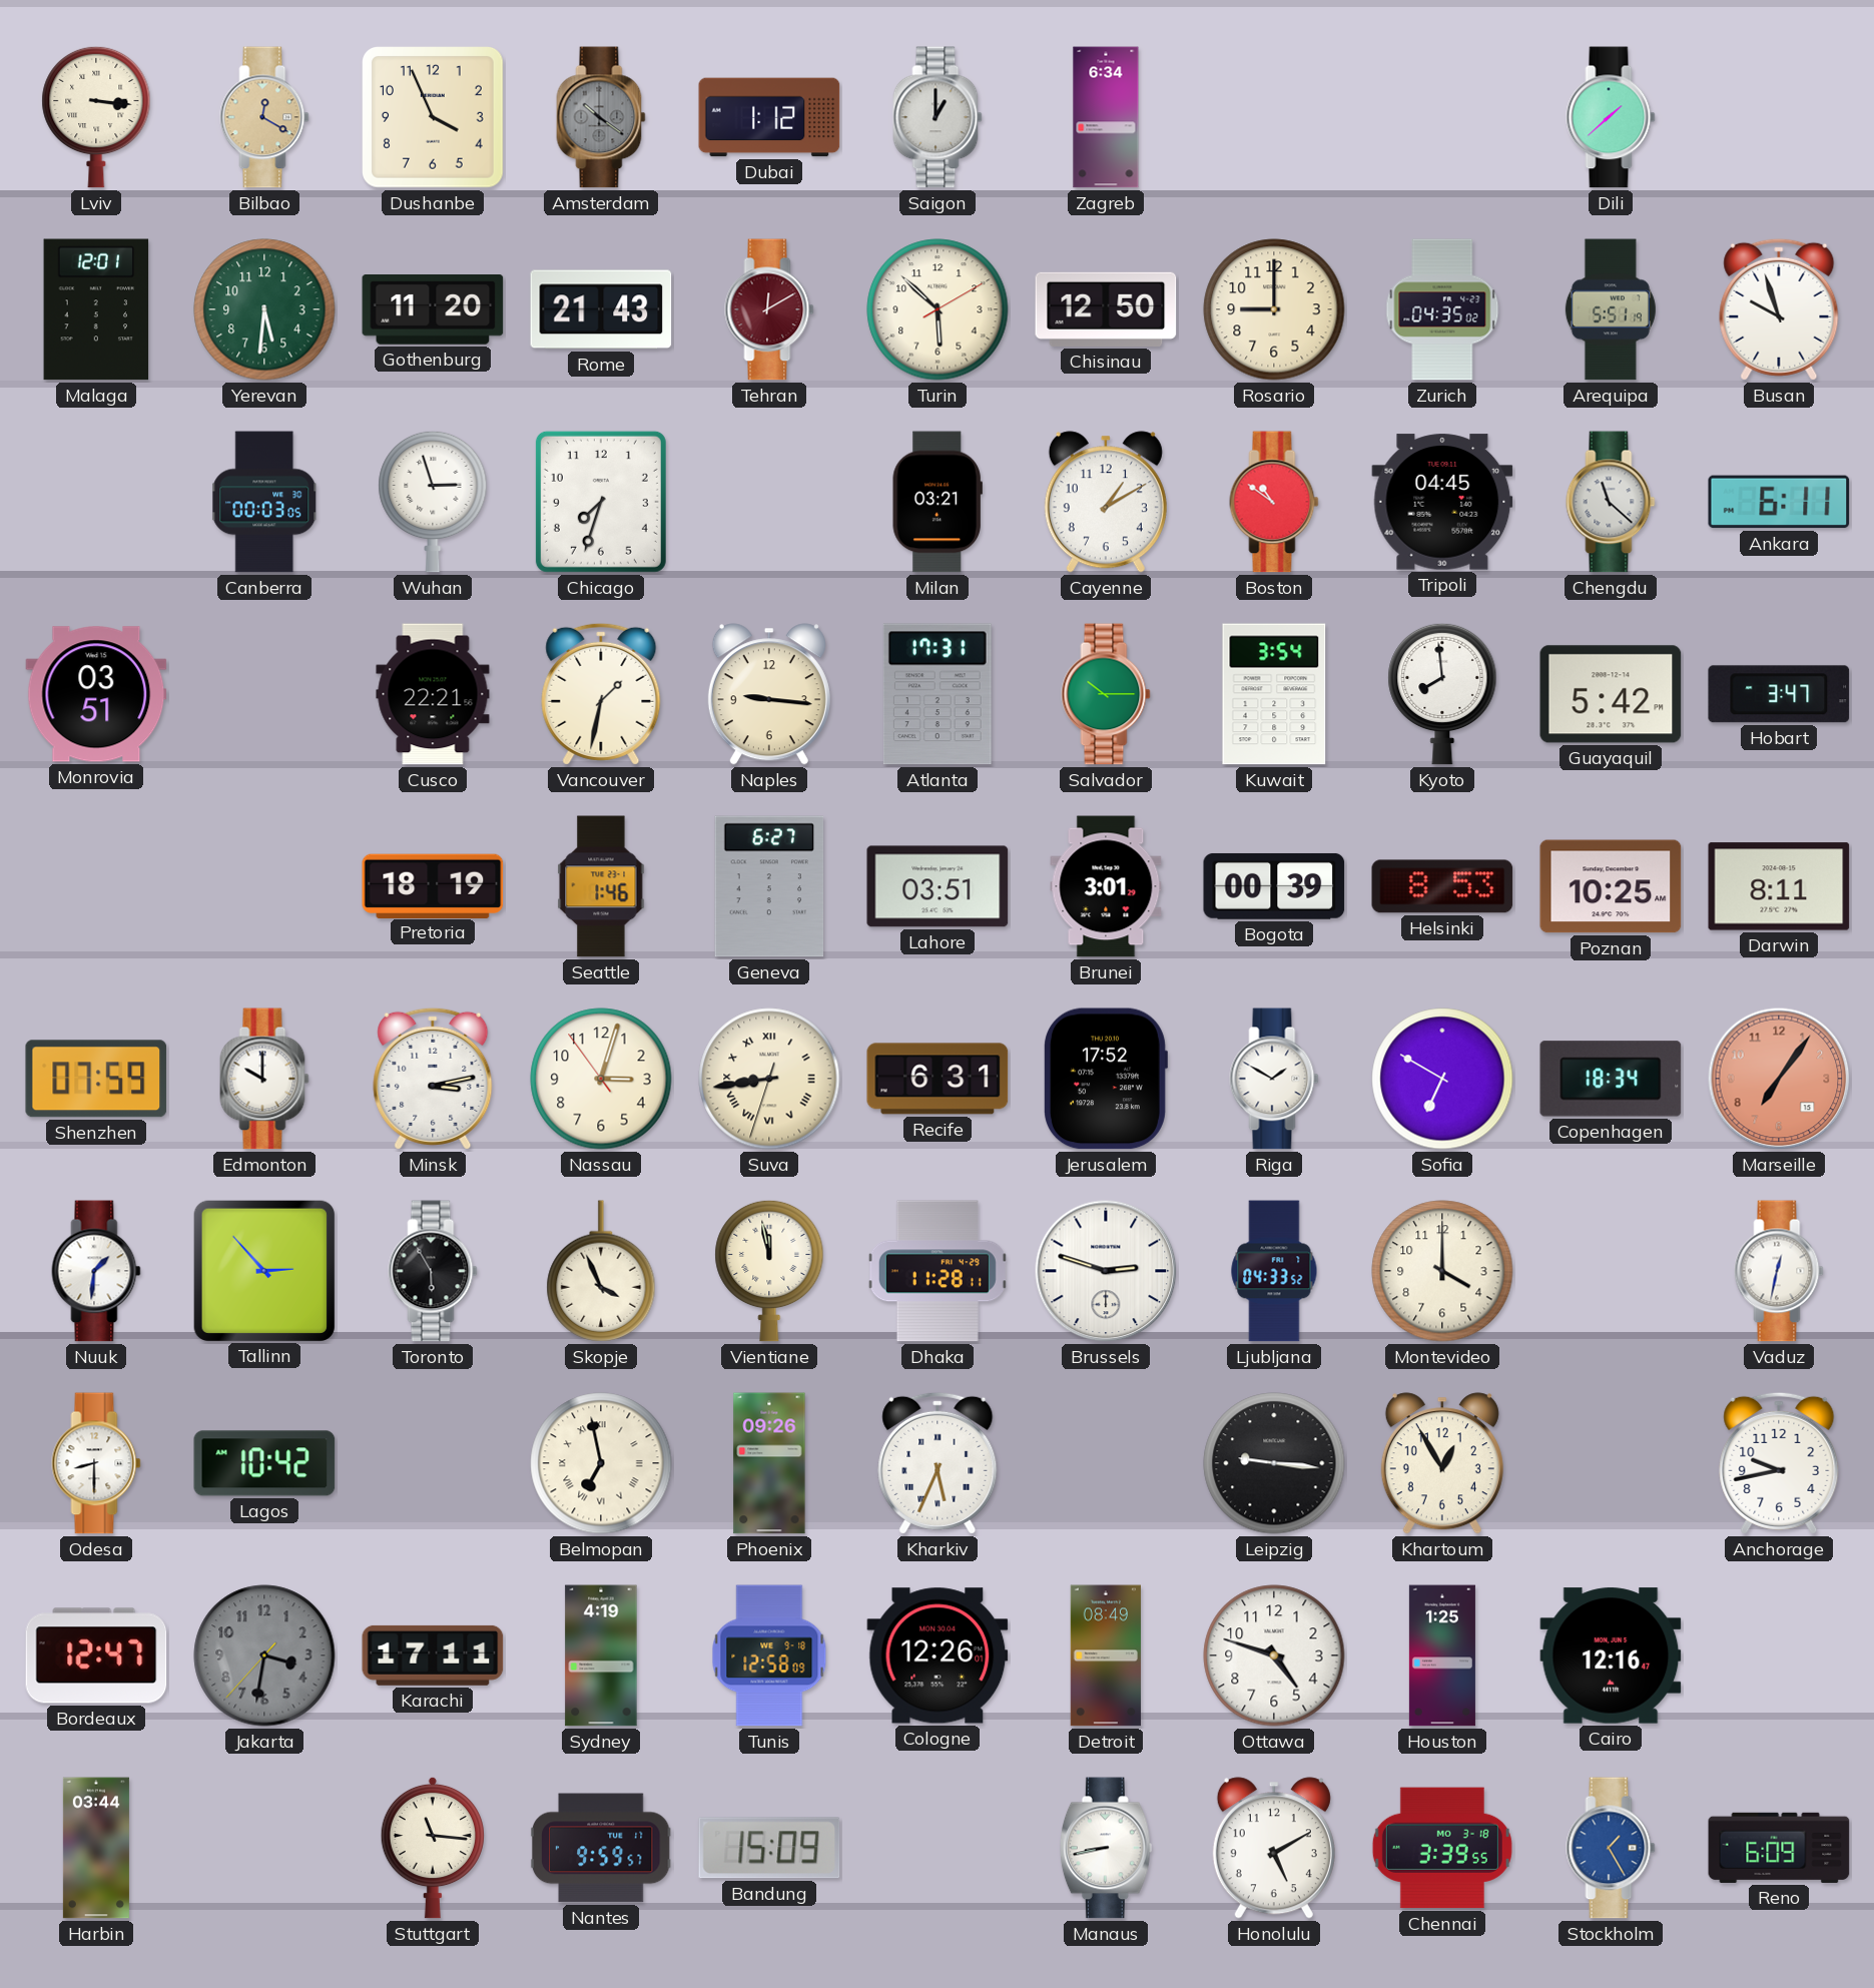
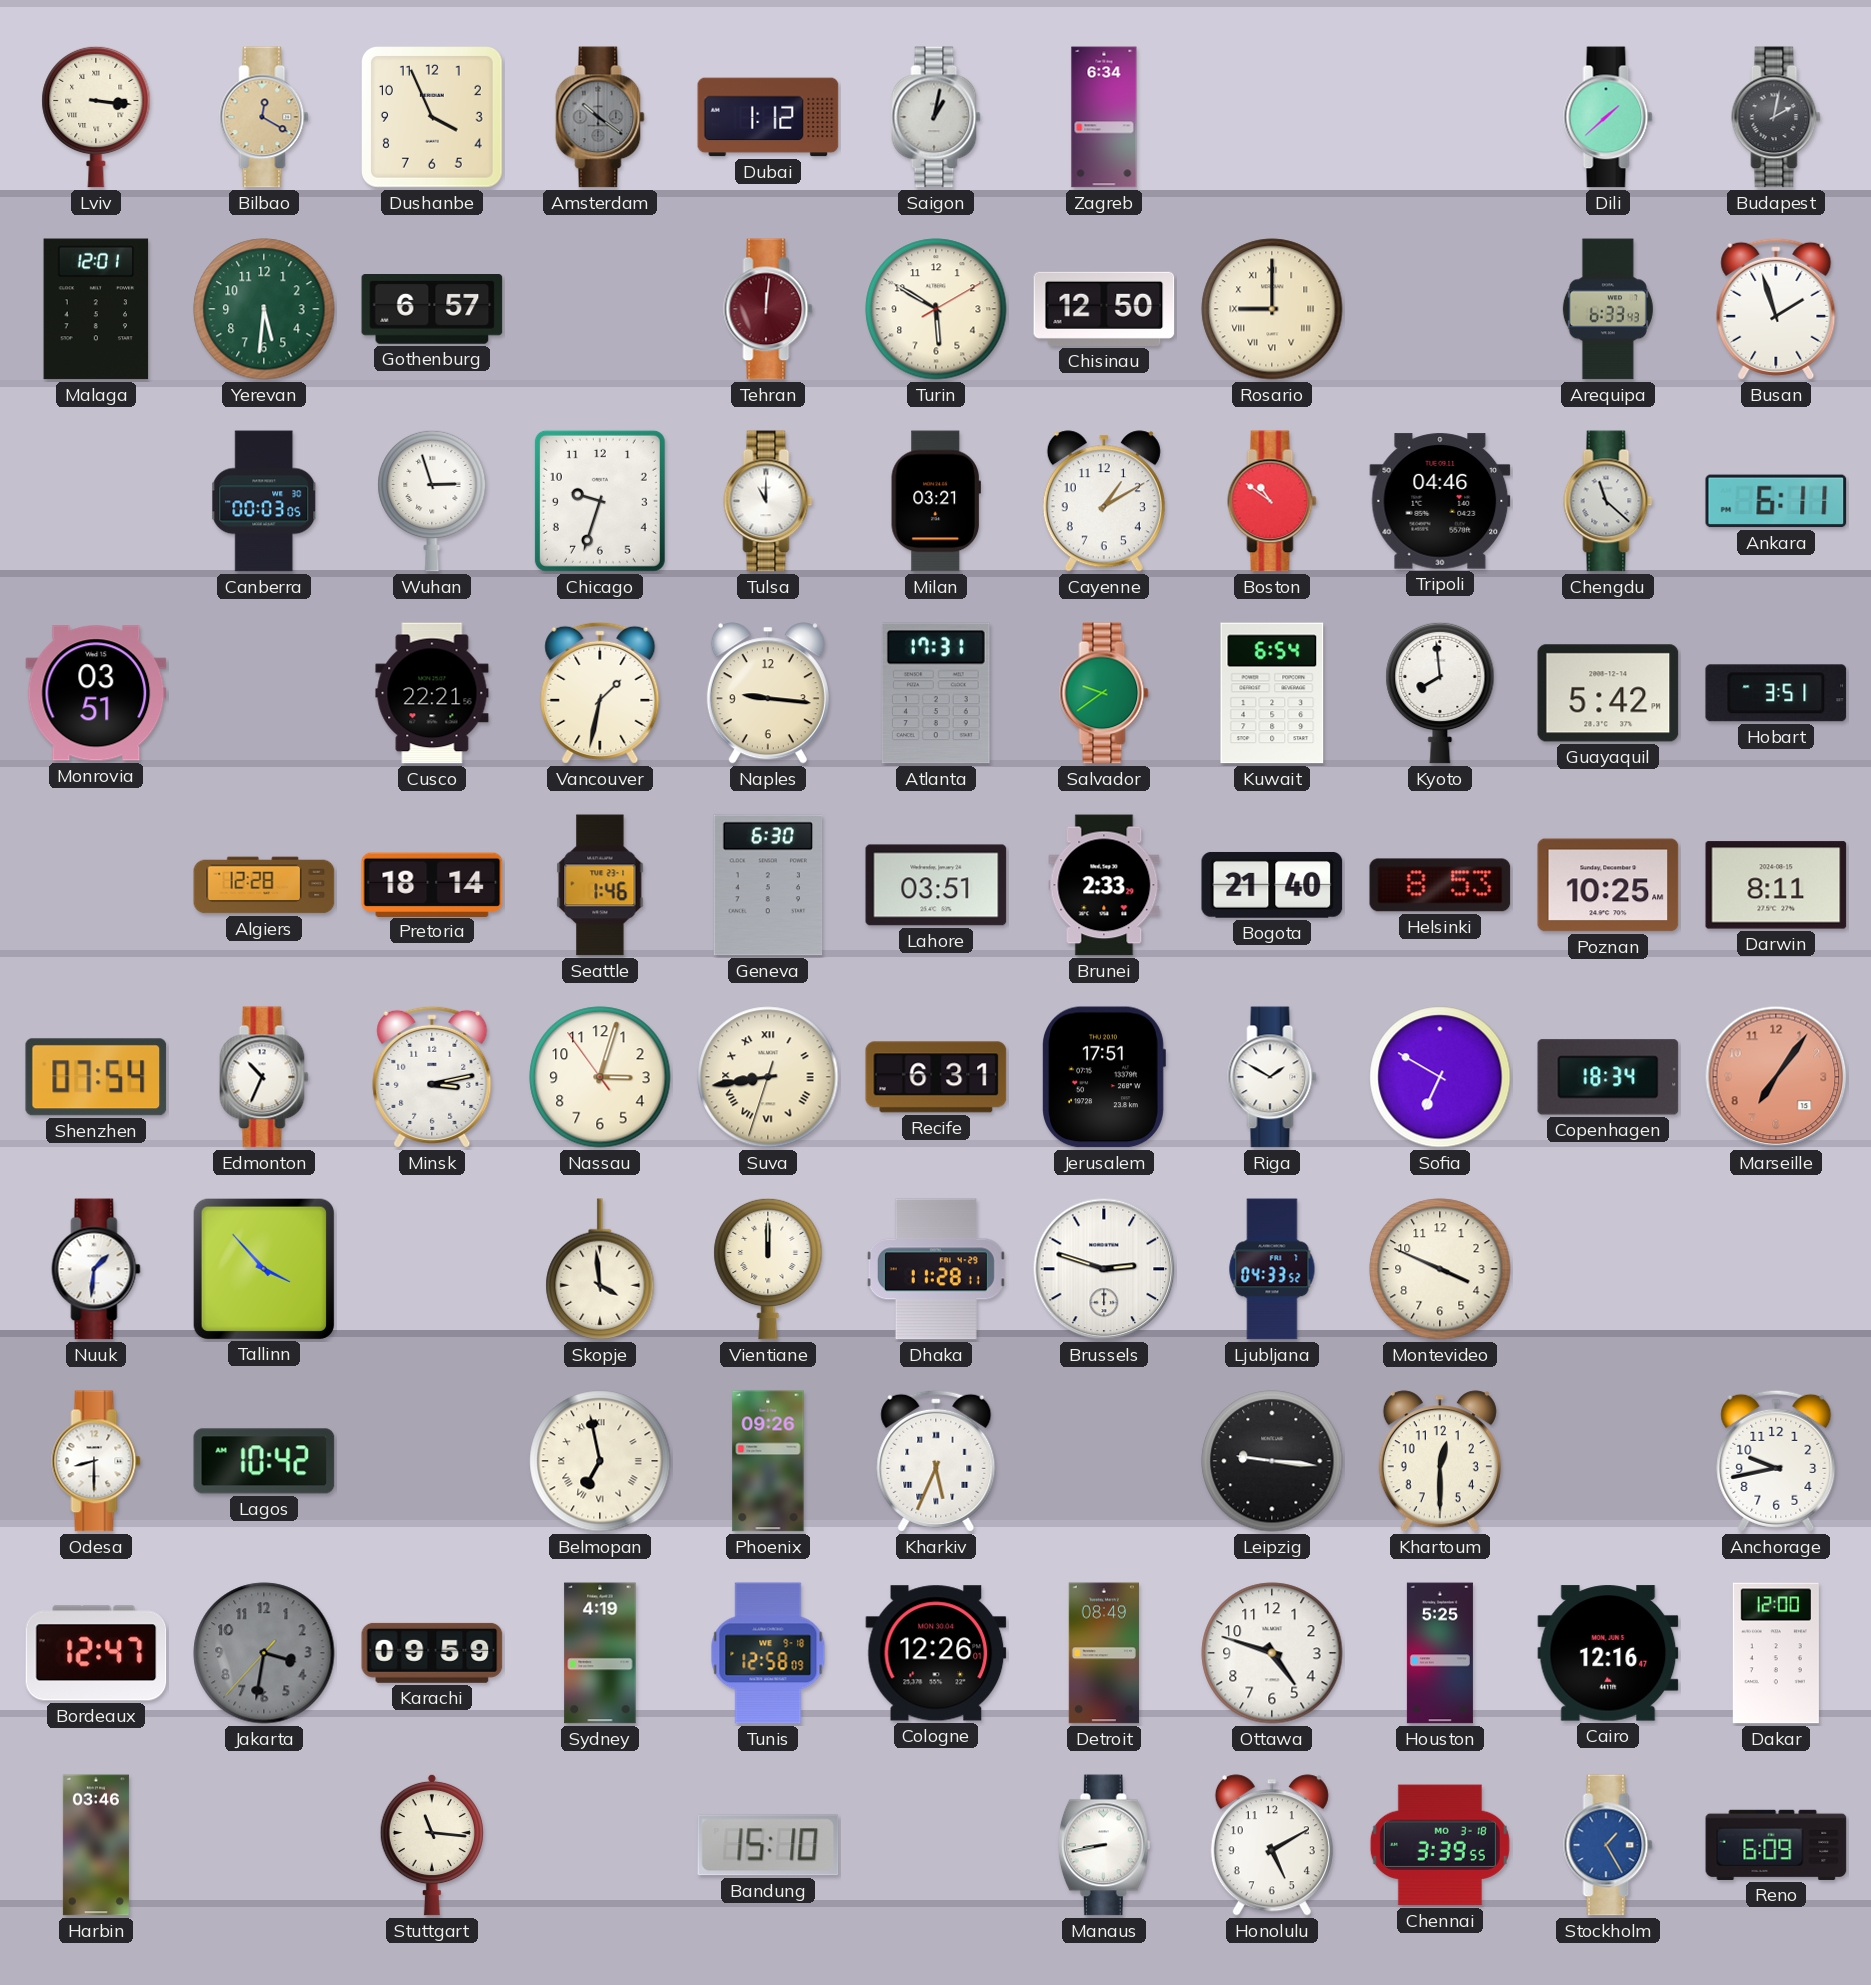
Saigon: 1:00 -> 1:02
Budapest: none -> 2:02
Gothenburg: 11:20 -> 6:57
Rome: 21:43 -> none
Tehran: 12:10 -> 12:01
Turin: 5:52 -> 5:50
Rosario numerals: Arabic -> Roman
Zurich: 04:35 -> none
Arequipa: 5:51 -> 6:33
Busan: 9:57 -> 1:57
Chicago: 7:33 -> 9:33
Tulsa: none -> 11:00
Tripoli: 04:45 -> 04:46
Salvador: 10:15 -> 9:39
Kuwait: 3:54 -> 6:54
Hobart: 3:47 -> 3:51
Algiers: none -> 12:28
Pretoria: 18:19 -> 18:14
Geneva: 6:27 -> 6:30
Brunei: 3:01 -> 2:33
Bogota: 00:39 -> 21:40
Shenzhen: 07:59 -> 07:54
Edmonton: 10:00 -> 10:34
Jerusalem: 17:52 -> 17:51
Tallinn: 2:53 -> 3:53
Toronto: 5:55 -> none
Skopje: 3:56 -> 3:59
Vientiane: 11:58 -> 12:00
Montevideo: 4:00 -> 3:49
Vaduz: 12:32 -> none
Khartoum: 12:55 -> 12:30
Karachi: 17:11 -> 09:59
Houston: 1:25 -> 5:25
Dakar: none -> 12:00
Harbin: 03:44 -> 03:46
Nantes: 9:59 -> none
Bandung: 15:09 -> 15:10
